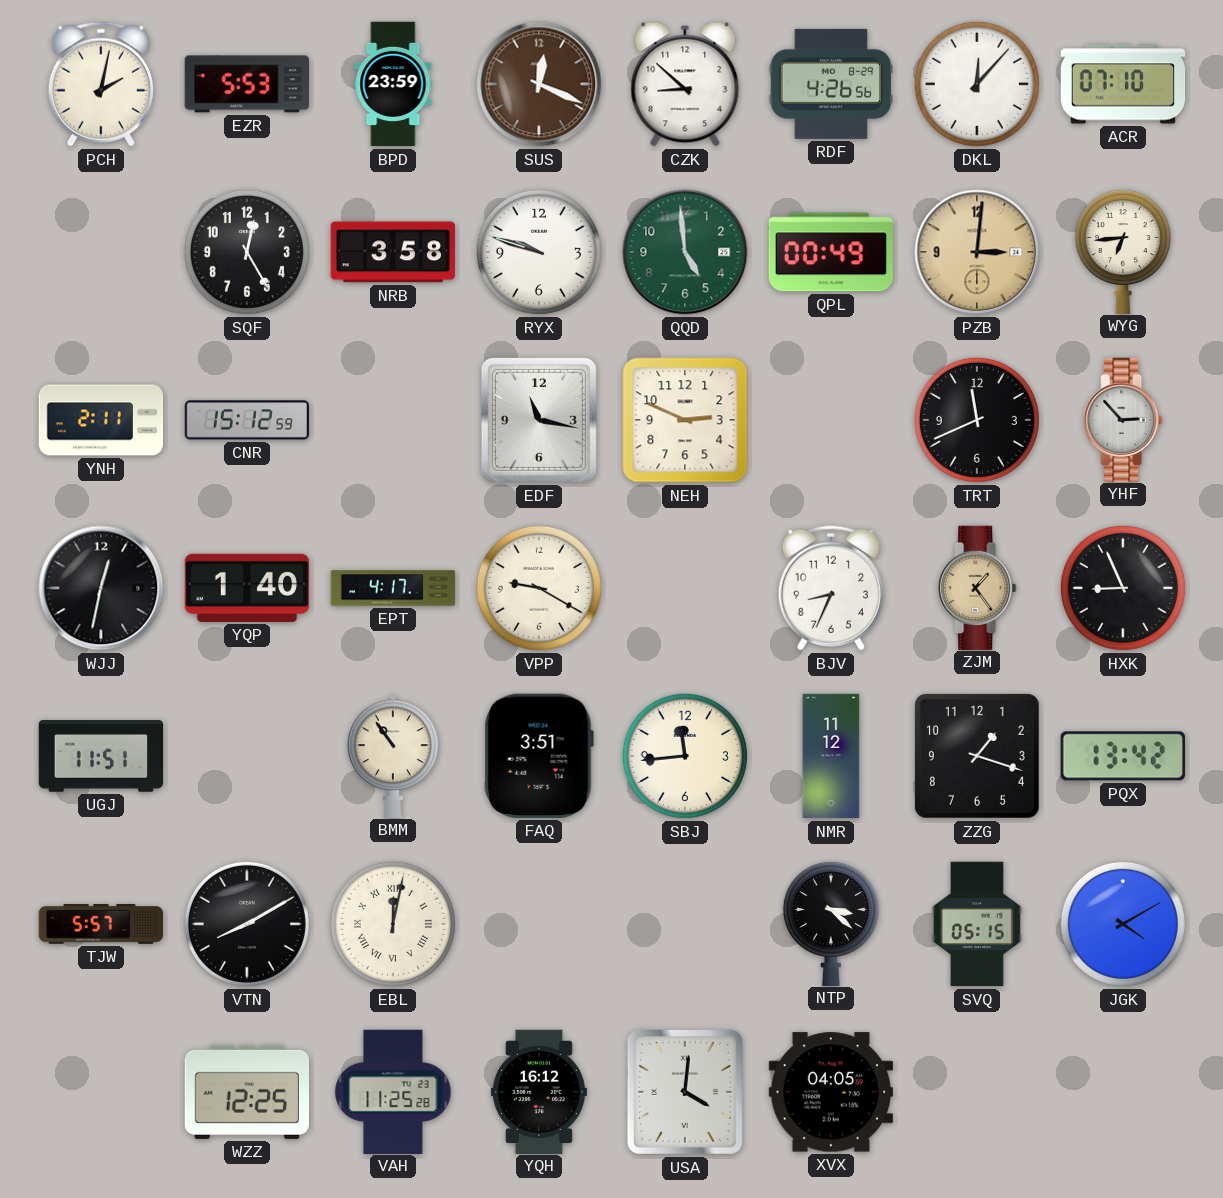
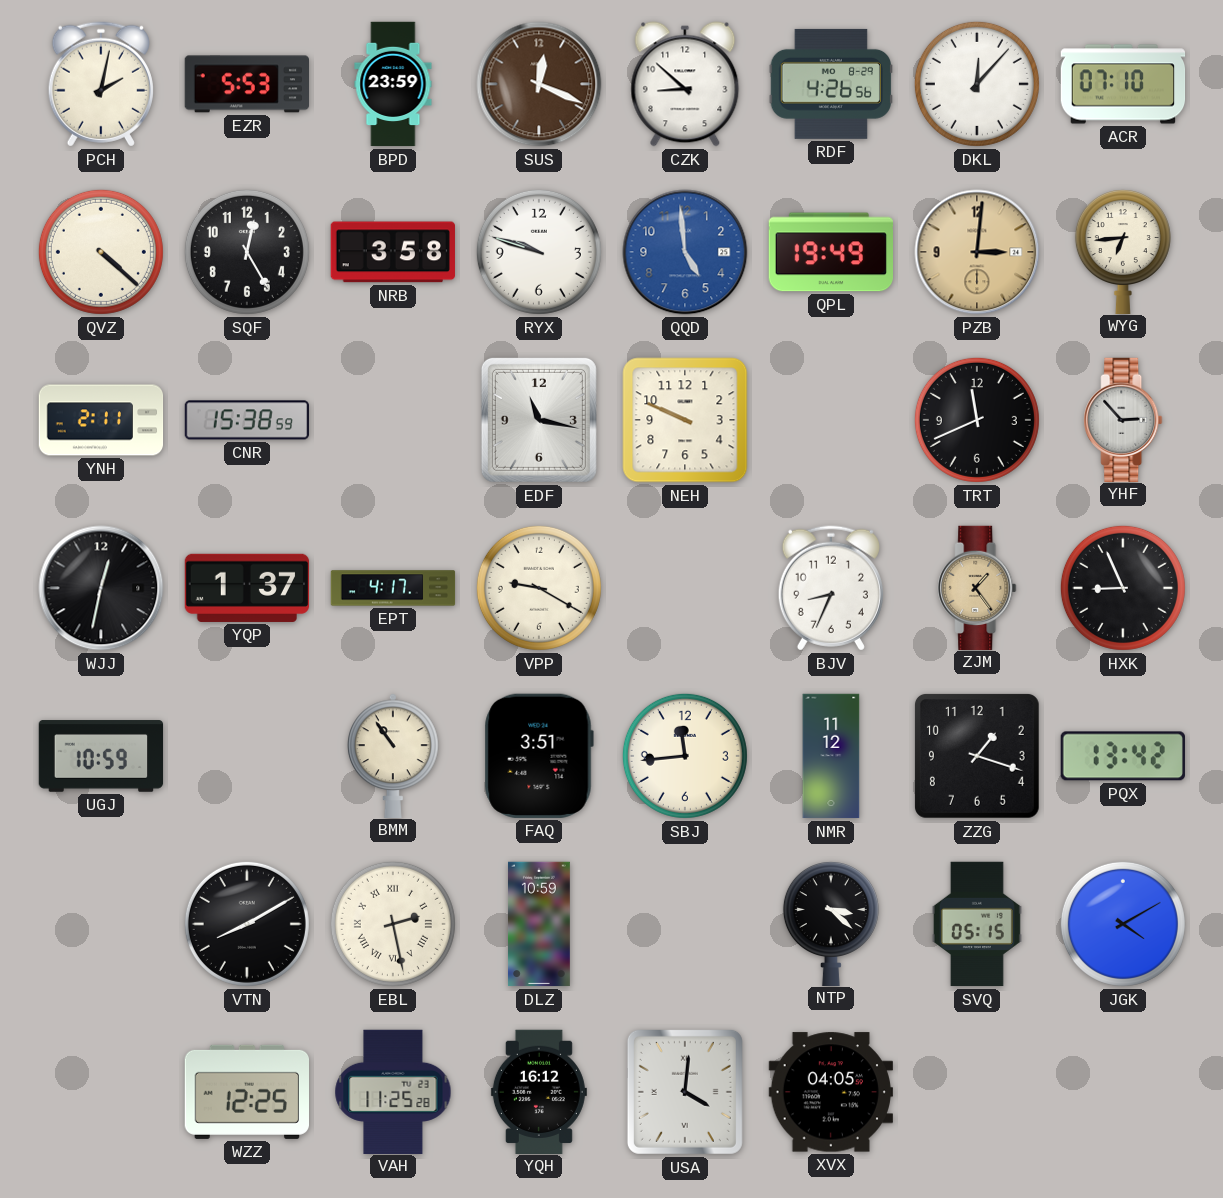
QVZ: none -> 4:22
QQD dial: green -> blue
QPL: 00:49 -> 19:49
CNR: 15:12 -> 15:38
NEH: 2:49 -> 9:49
YQP: 1:40 -> 1:37
UGJ: 11:51 -> 10:59
TJW: 5:57 -> none
EBL: 12:02 -> 2:28
DLZ: none -> 10:59
